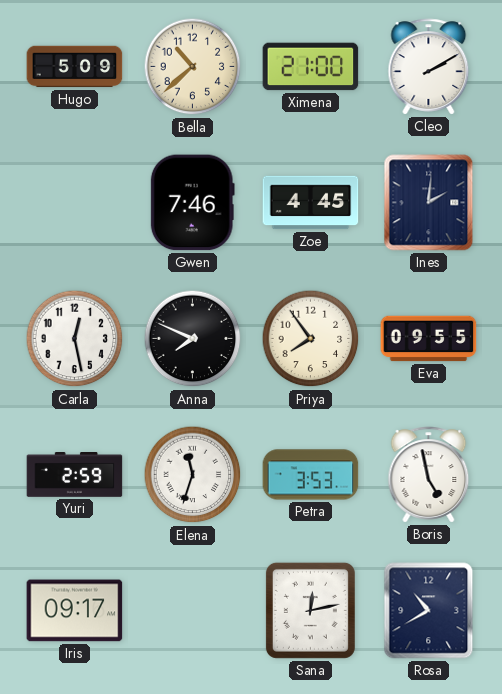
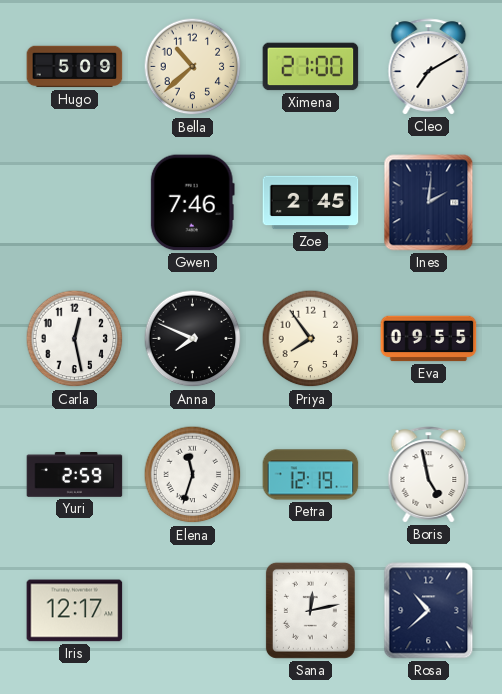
Cleo: 2:10 -> 7:10
Zoe: 4:45 -> 2:45
Petra: 3:53 -> 12:19
Iris: 09:17 -> 12:17
Rosa: 10:40 -> 10:38
